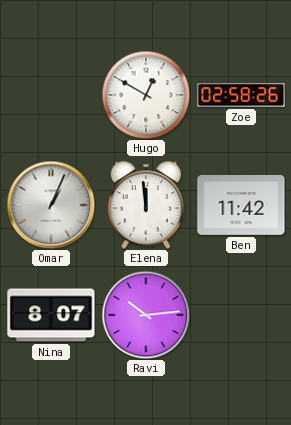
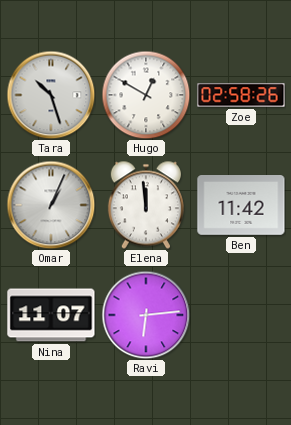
Tara: none -> 10:27
Nina: 8:07 -> 11:07
Ravi: 10:14 -> 6:14
